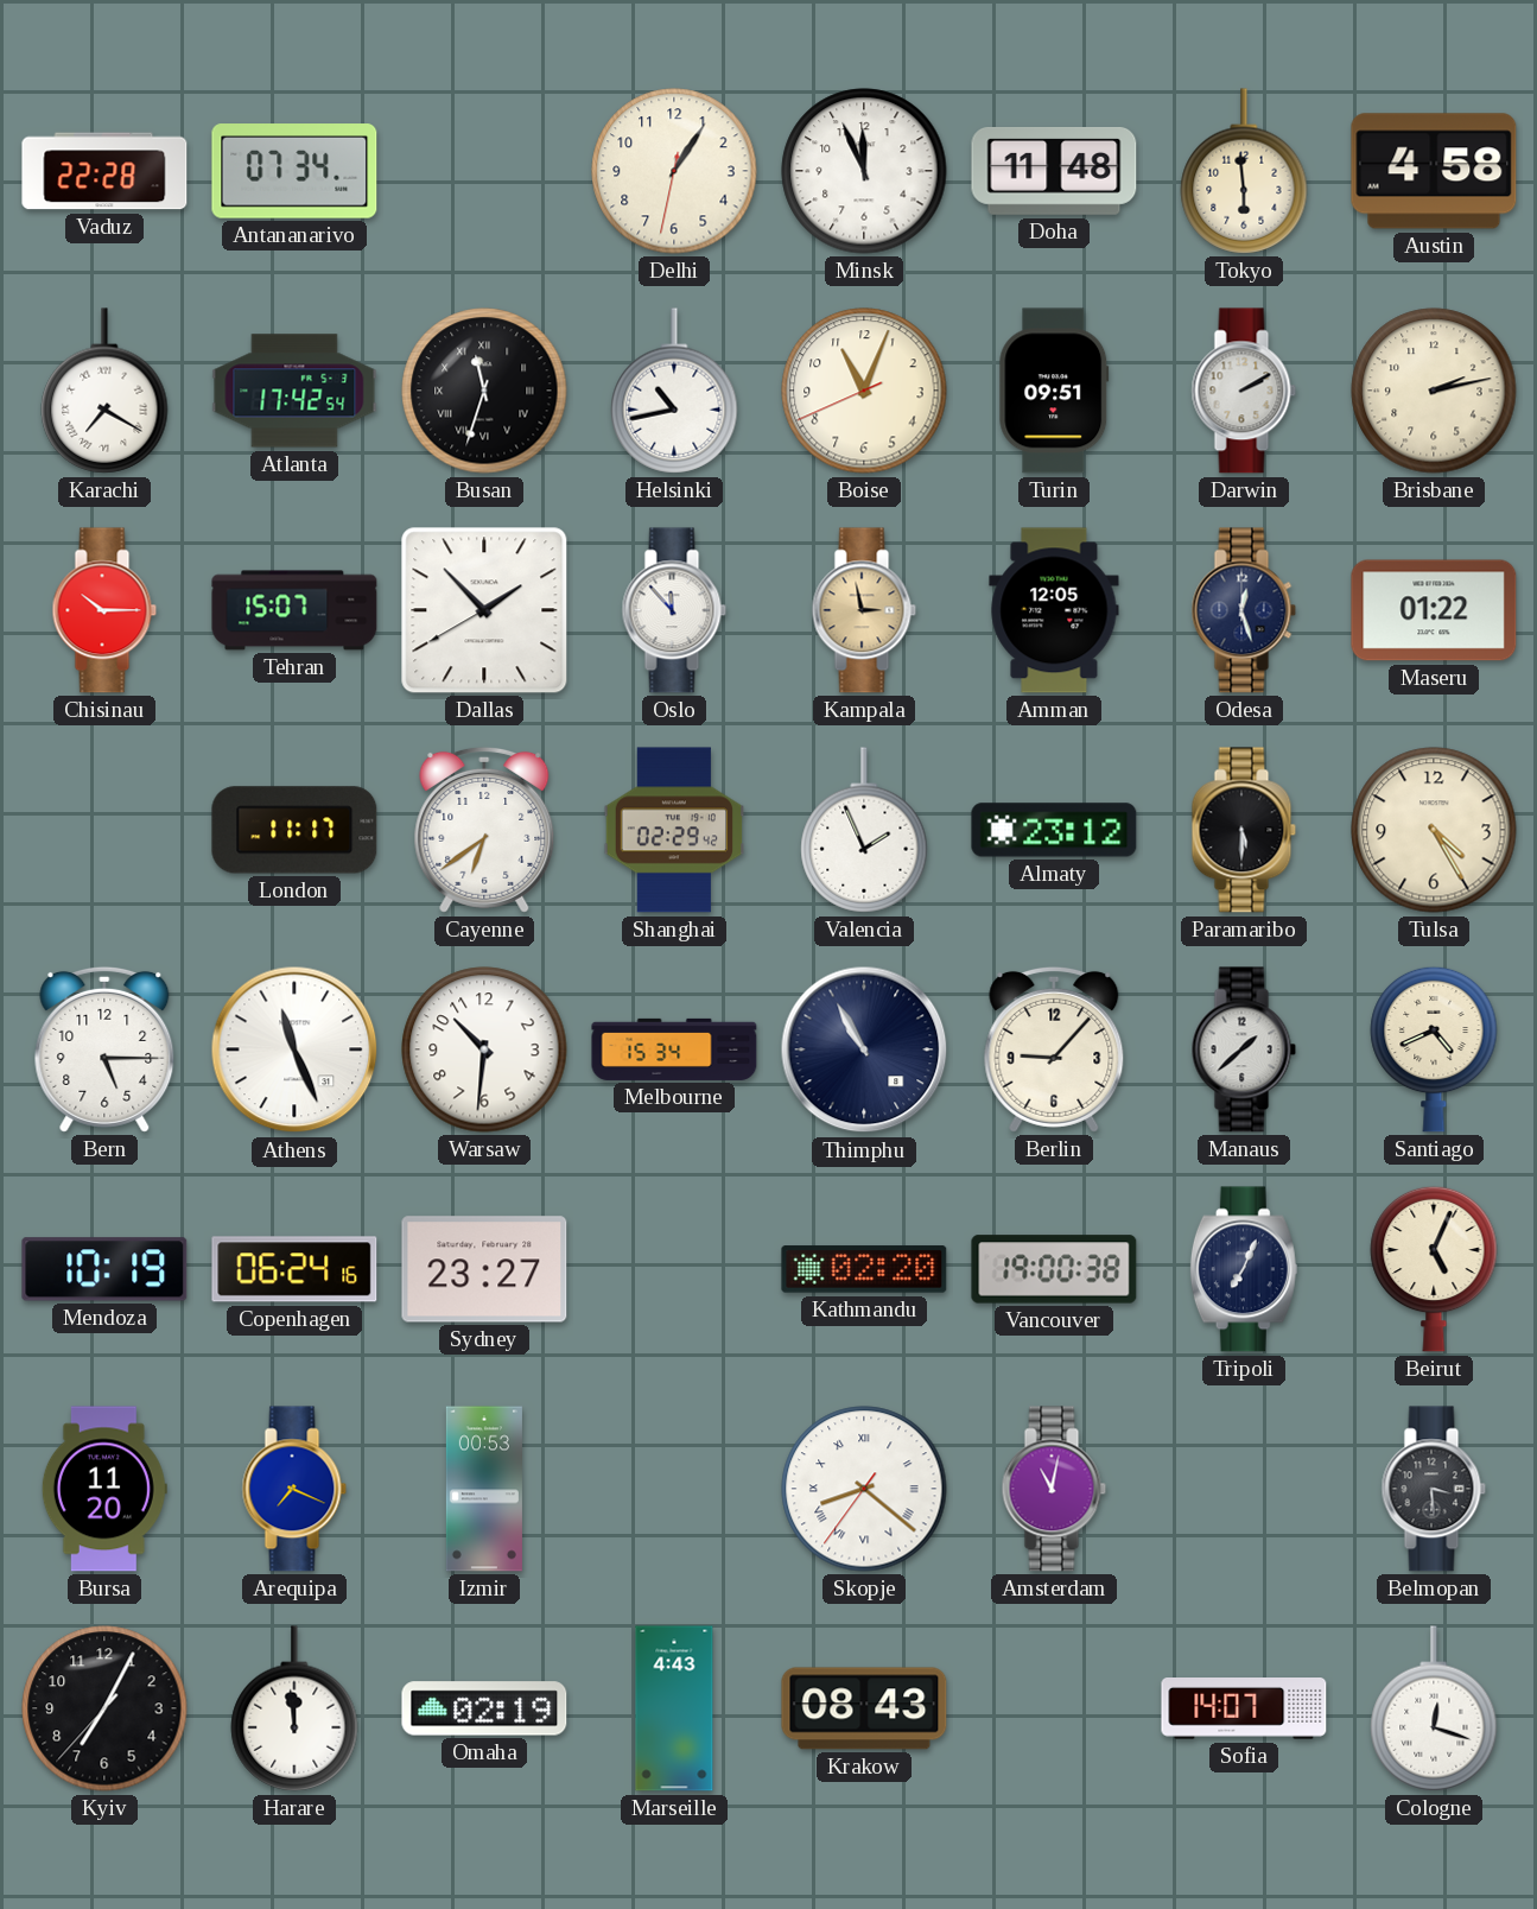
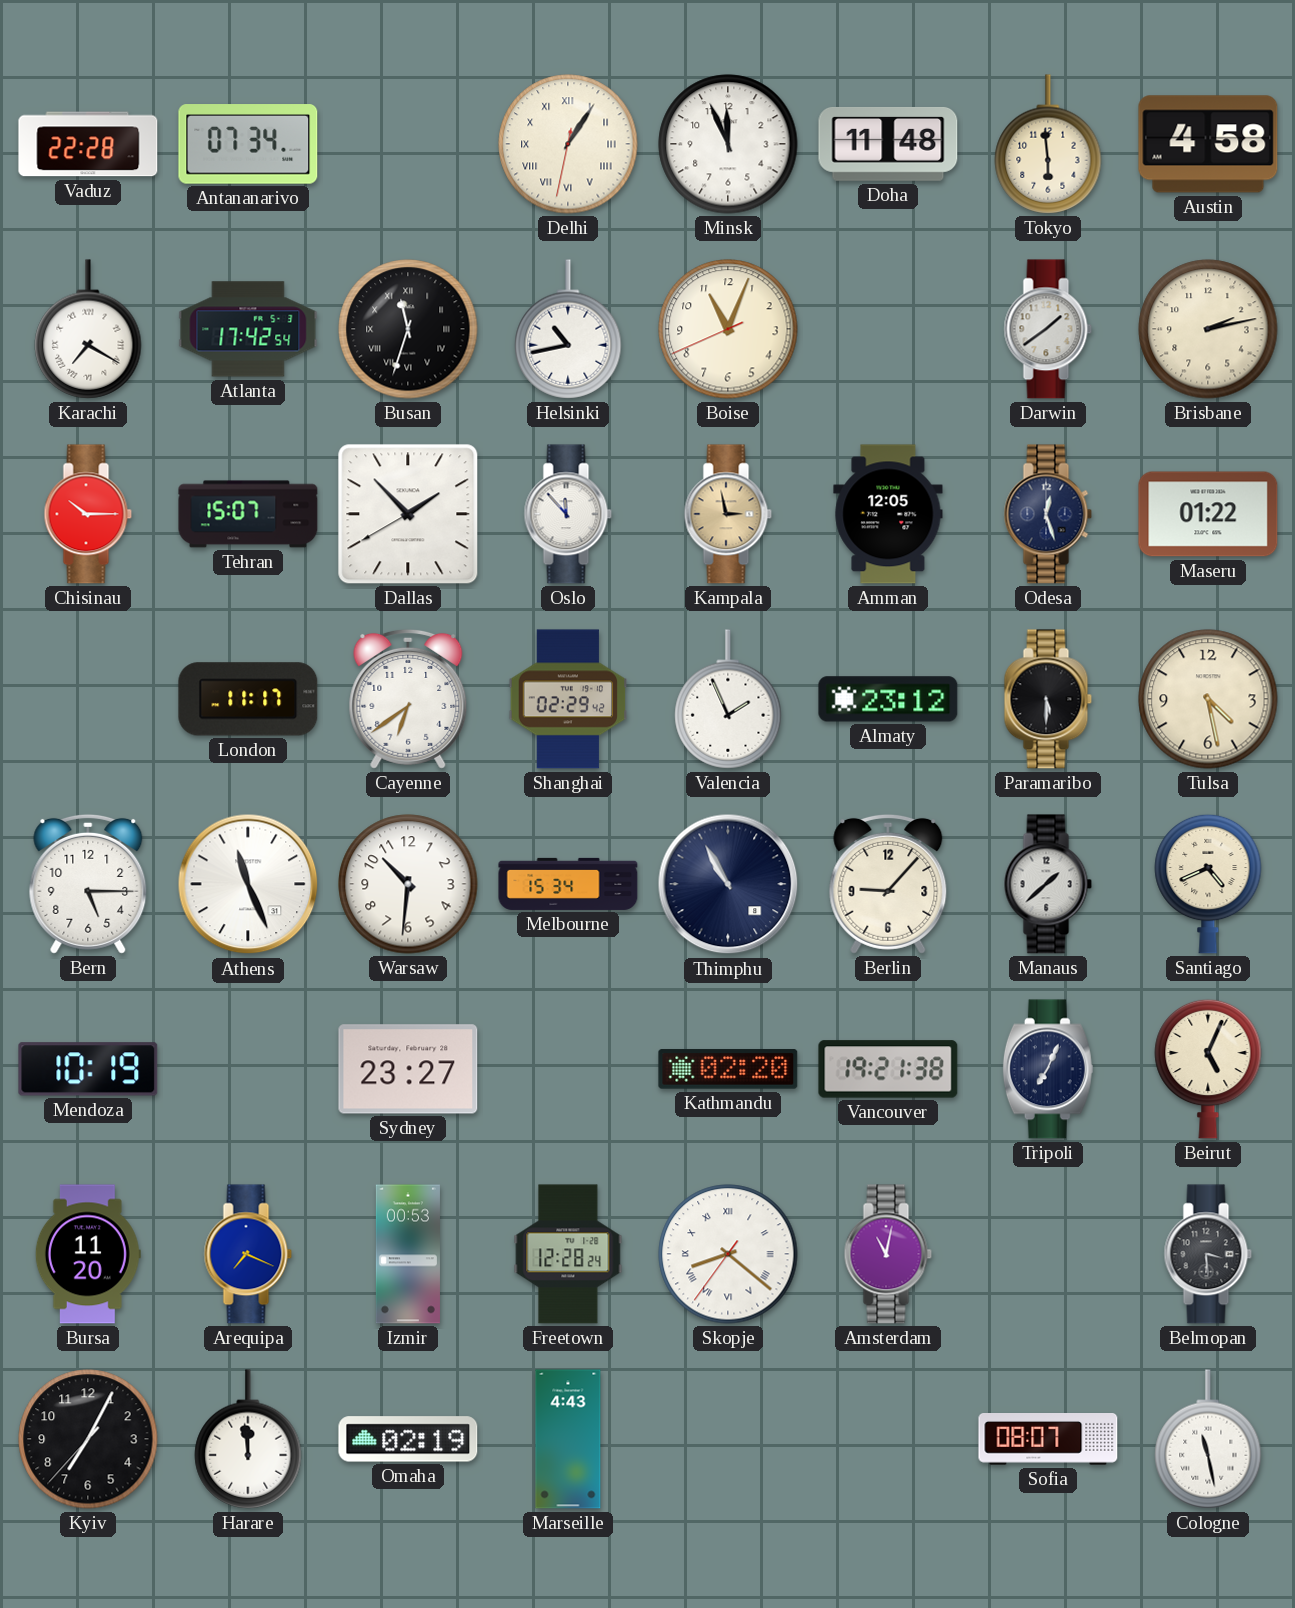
Delhi numerals: Arabic -> Roman
Turin: 09:51 -> none
Darwin: 2:10 -> 1:39
Tulsa: 4:25 -> 4:28
Copenhagen: 06:24 -> none
Vancouver: 19:00 -> 19:21
Freetown: none -> 12:28
Krakow: 08:43 -> none
Sofia: 14:07 -> 08:07
Cologne: 12:18 -> 11:28
